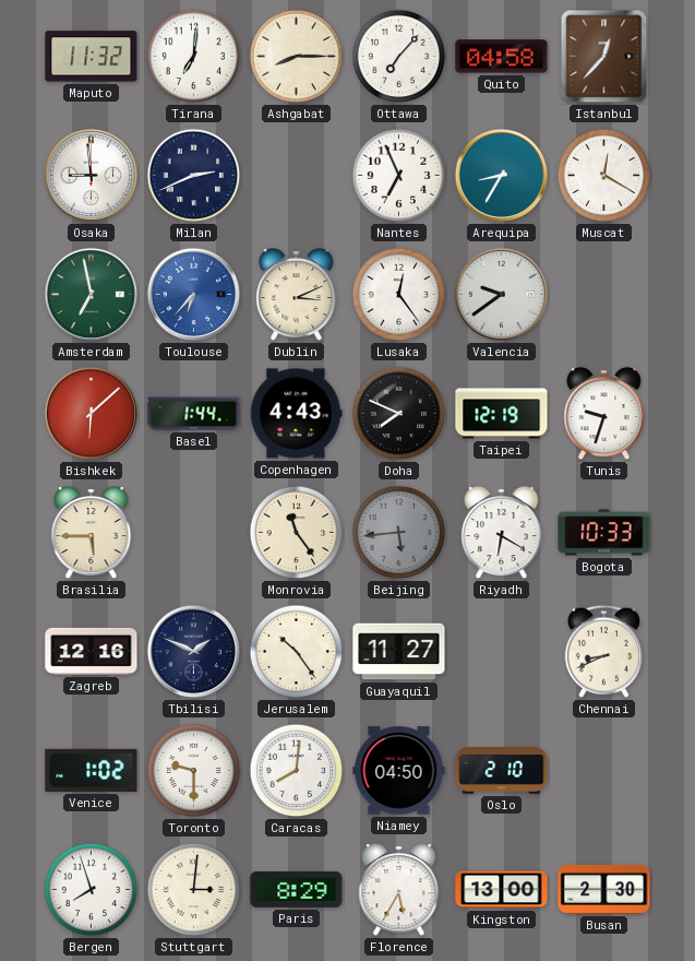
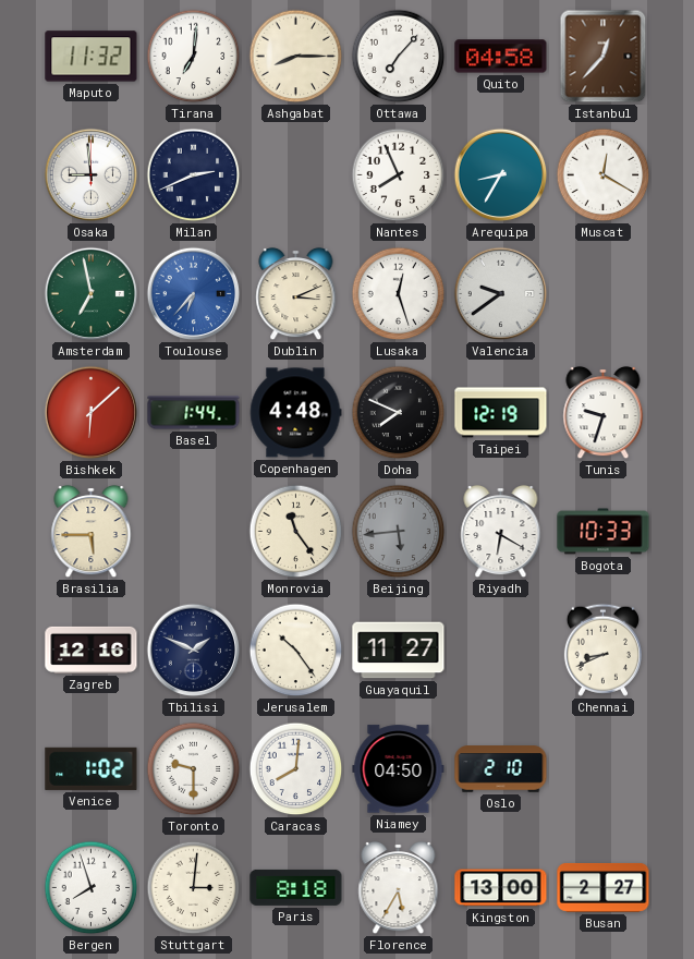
Nantes: 6:56 -> 7:56
Lusaka: 12:24 -> 12:27
Copenhagen: 4:43 -> 4:48
Paris: 8:29 -> 8:18
Busan: 2:30 -> 2:27
